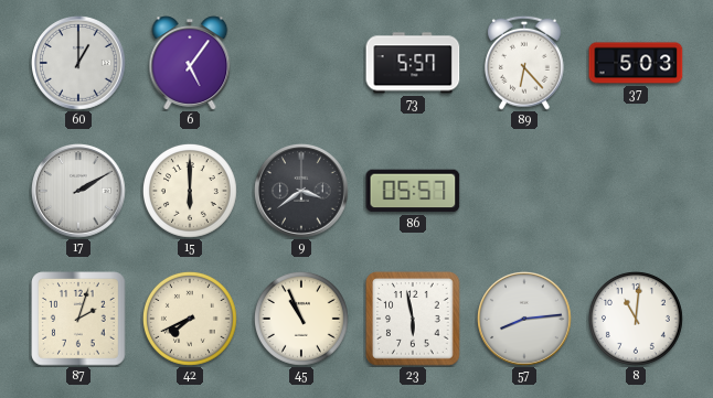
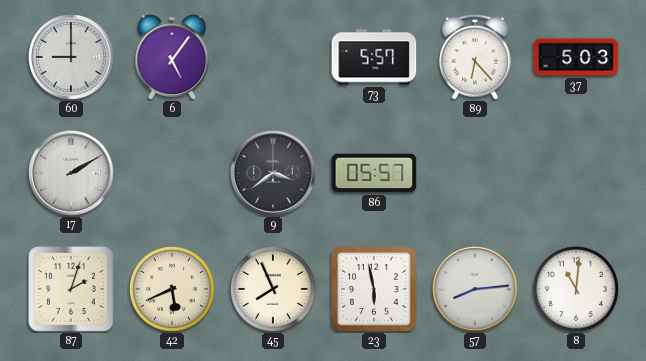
60: 1:00 -> 9:00
15: 6:00 -> none
42: 7:41 -> 5:41
45: 10:56 -> 7:56
